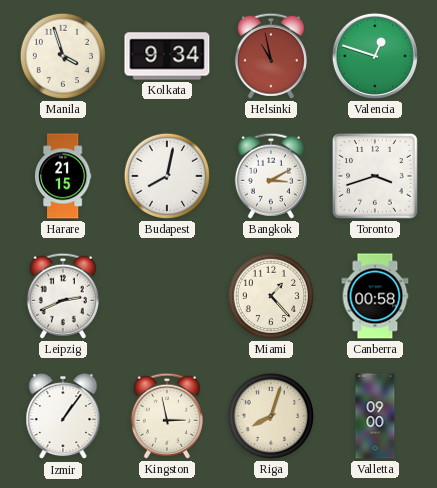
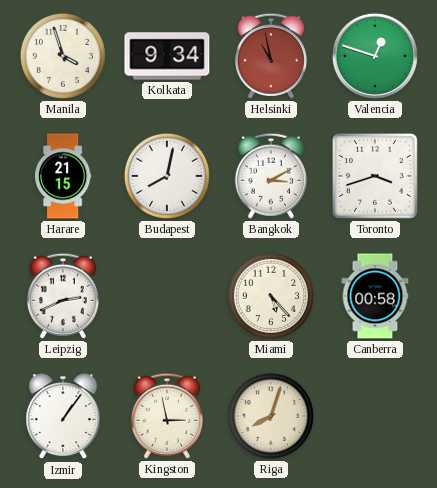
Miami: 1:23 -> 5:23
Valletta: 09:00 -> none
